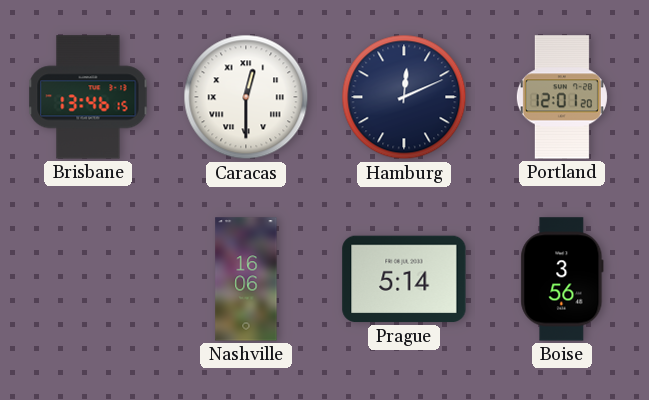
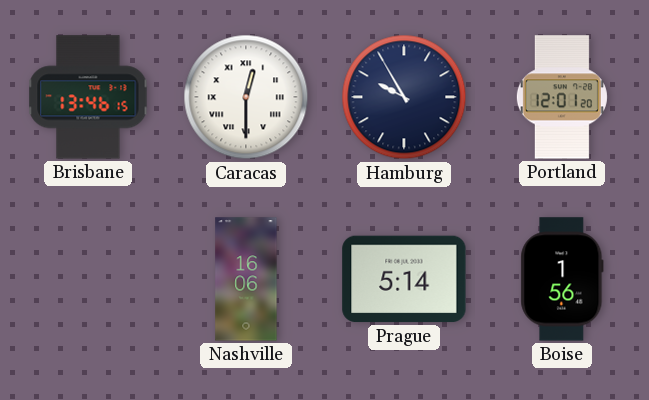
Hamburg: 12:11 -> 9:55
Boise: 3:56 -> 1:56
